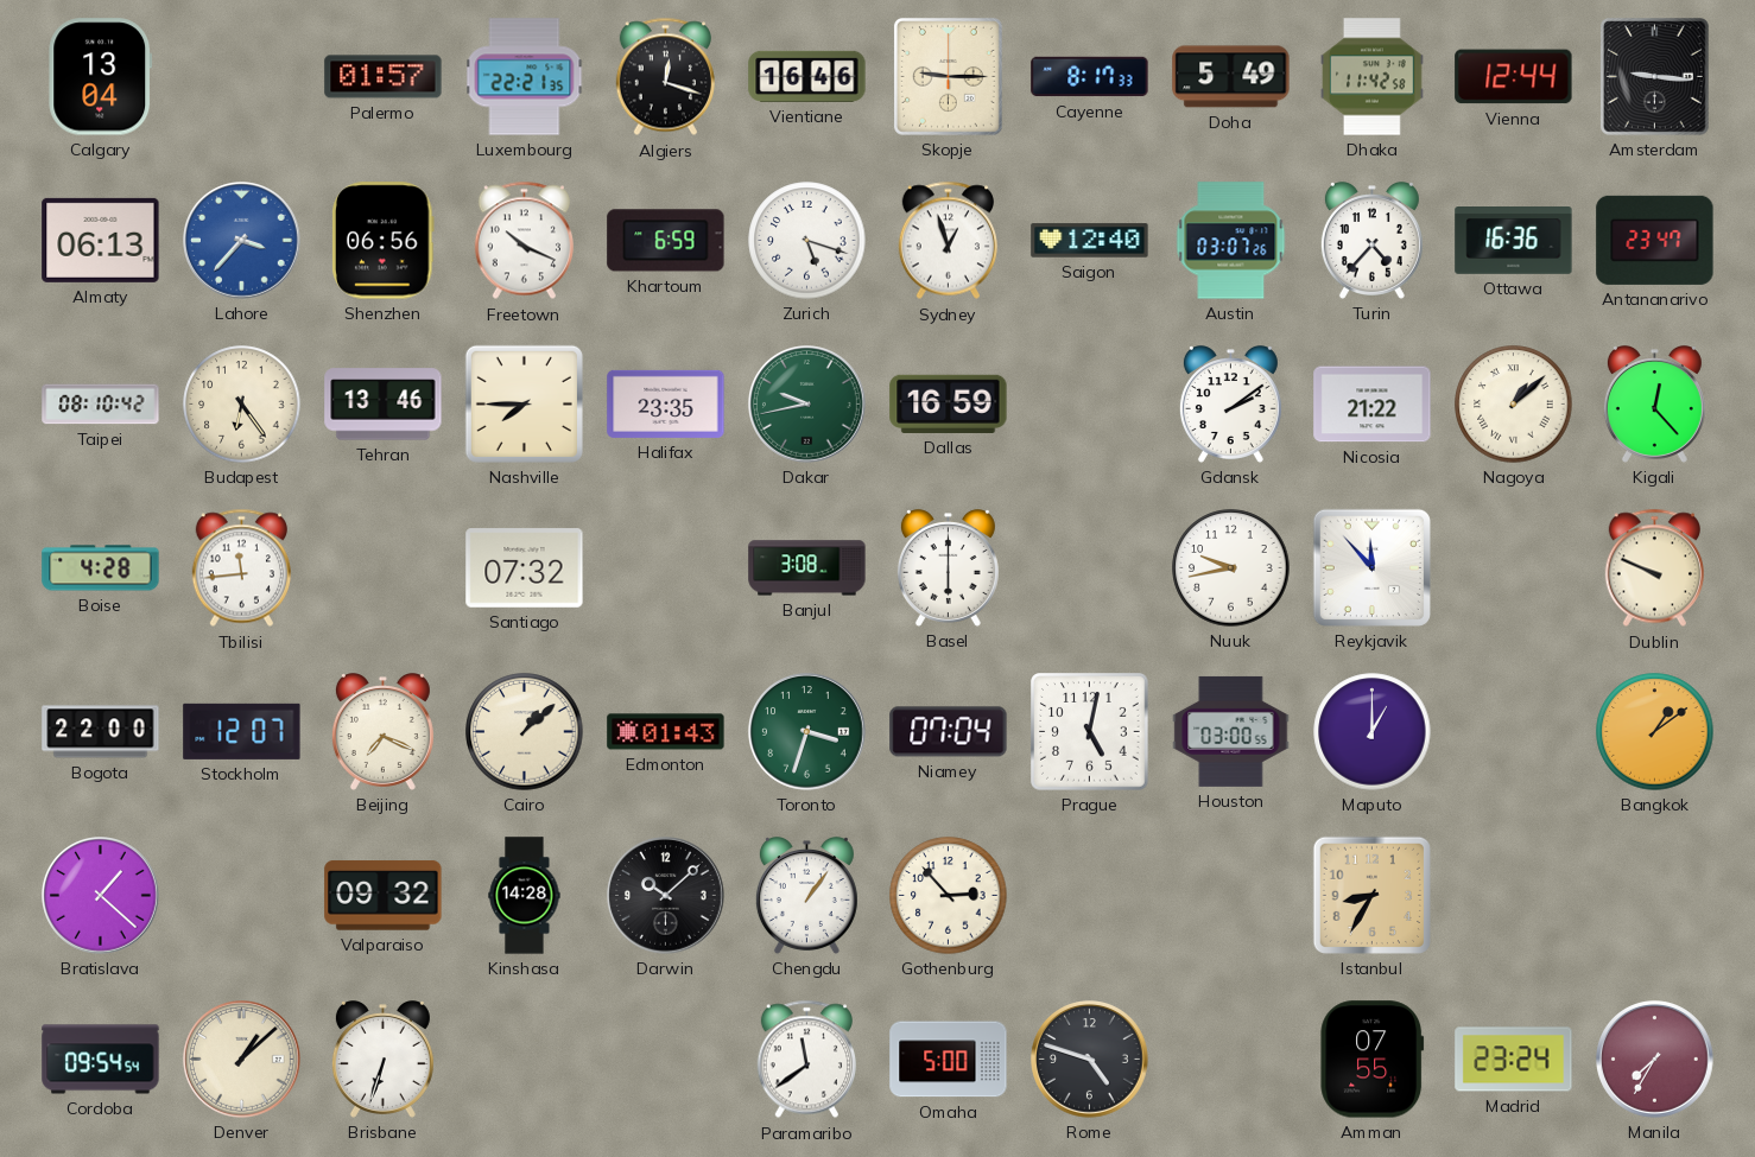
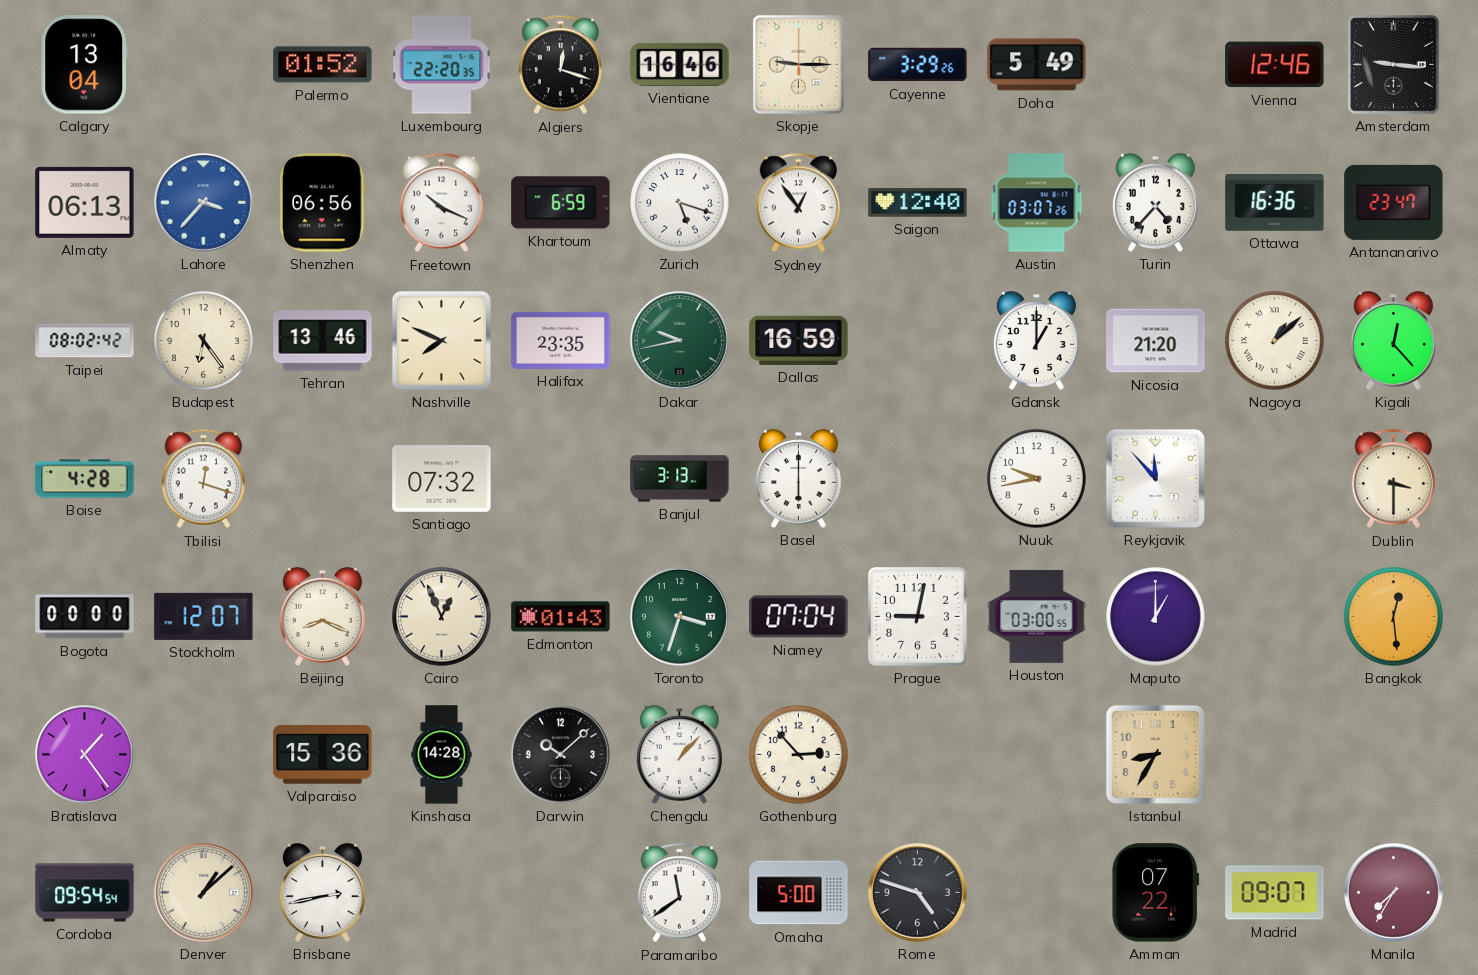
Palermo: 01:57 -> 01:52
Luxembourg: 22:21 -> 22:20
Cayenne: 8:17 -> 3:29
Dhaka: 11:42 -> none
Vienna: 12:44 -> 12:46
Sydney: 12:57 -> 12:54
Taipei: 08:10 -> 08:02
Nashville: 7:45 -> 7:49
Gdansk: 2:09 -> 1:00
Nicosia: 21:22 -> 21:20
Tbilisi: 11:44 -> 12:18
Banjul: 3:08 -> 3:13
Dublin: 9:49 -> 3:30
Bogota: 22:00 -> 00:00
Beijing: 7:19 -> 8:19
Cairo: 1:08 -> 12:56
Prague: 5:02 -> 9:02
Bangkok: 1:09 -> 12:29
Bratislava: 1:22 -> 1:24
Valparaiso: 09:32 -> 15:36
Chengdu: 1:06 -> 1:07
Brisbane: 6:33 -> 2:43
Amman: 07:55 -> 07:22
Madrid: 23:24 -> 09:07
